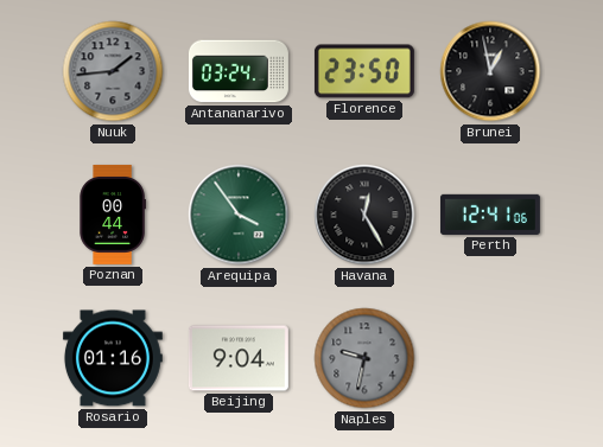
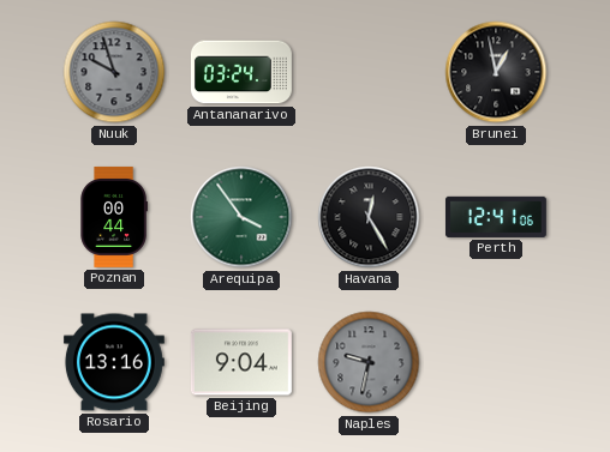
Nuuk: 1:44 -> 9:57
Florence: 23:50 -> none
Rosario: 01:16 -> 13:16
